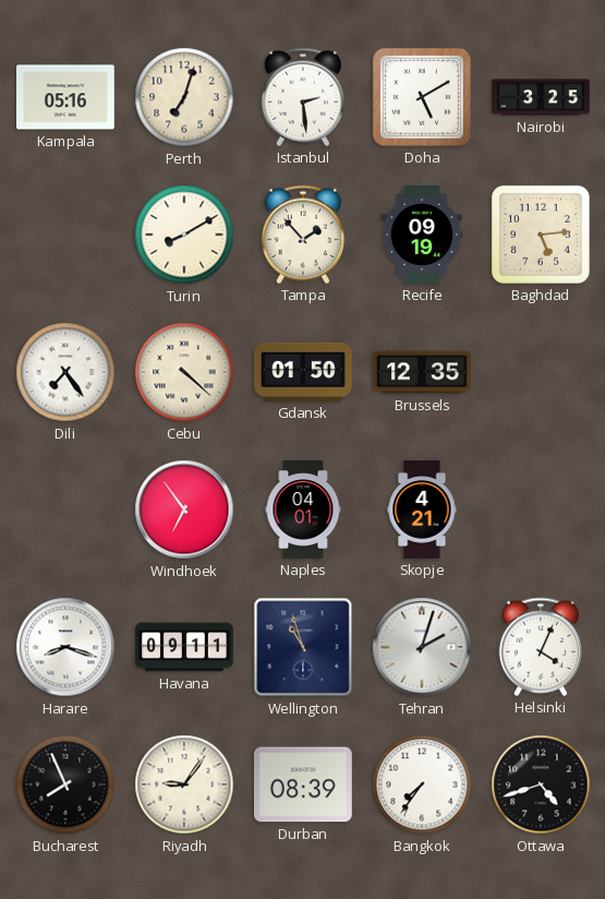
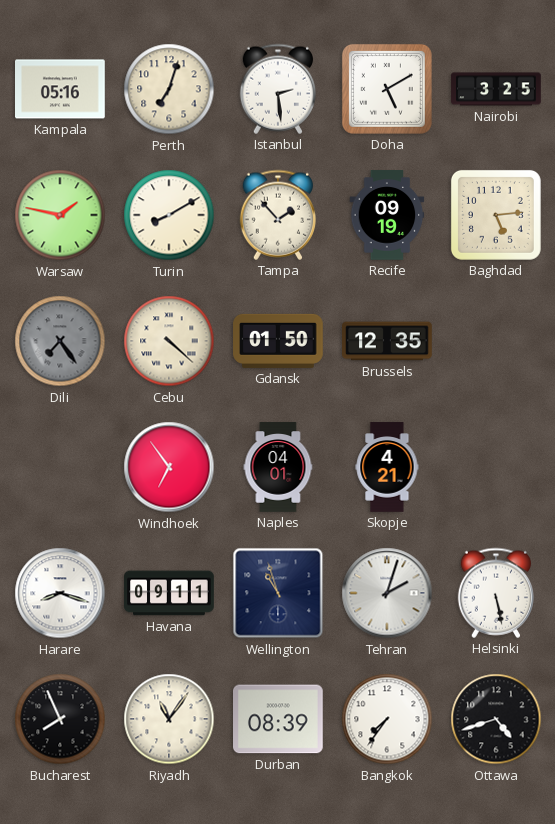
Warsaw: none -> 1:47
Dili dial: white -> grey
Helsinki: 4:04 -> 5:28
Riyadh: 9:06 -> 11:06
